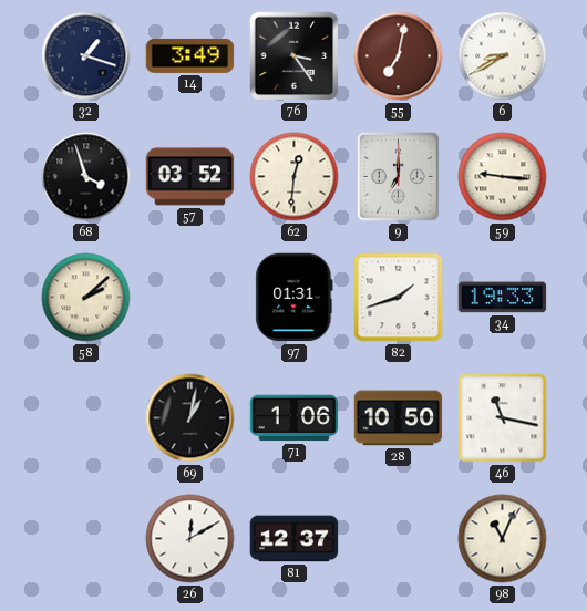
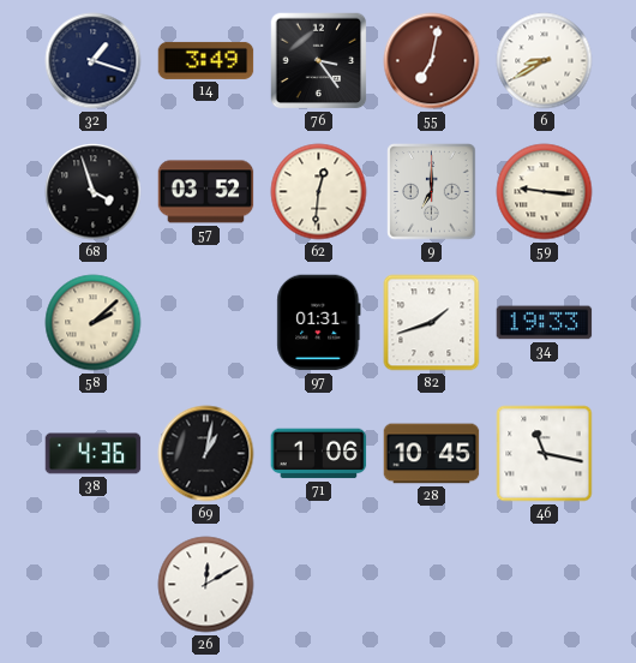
38: none -> 4:36
28: 10:50 -> 10:45
81: 12:37 -> none
98: 11:04 -> none
